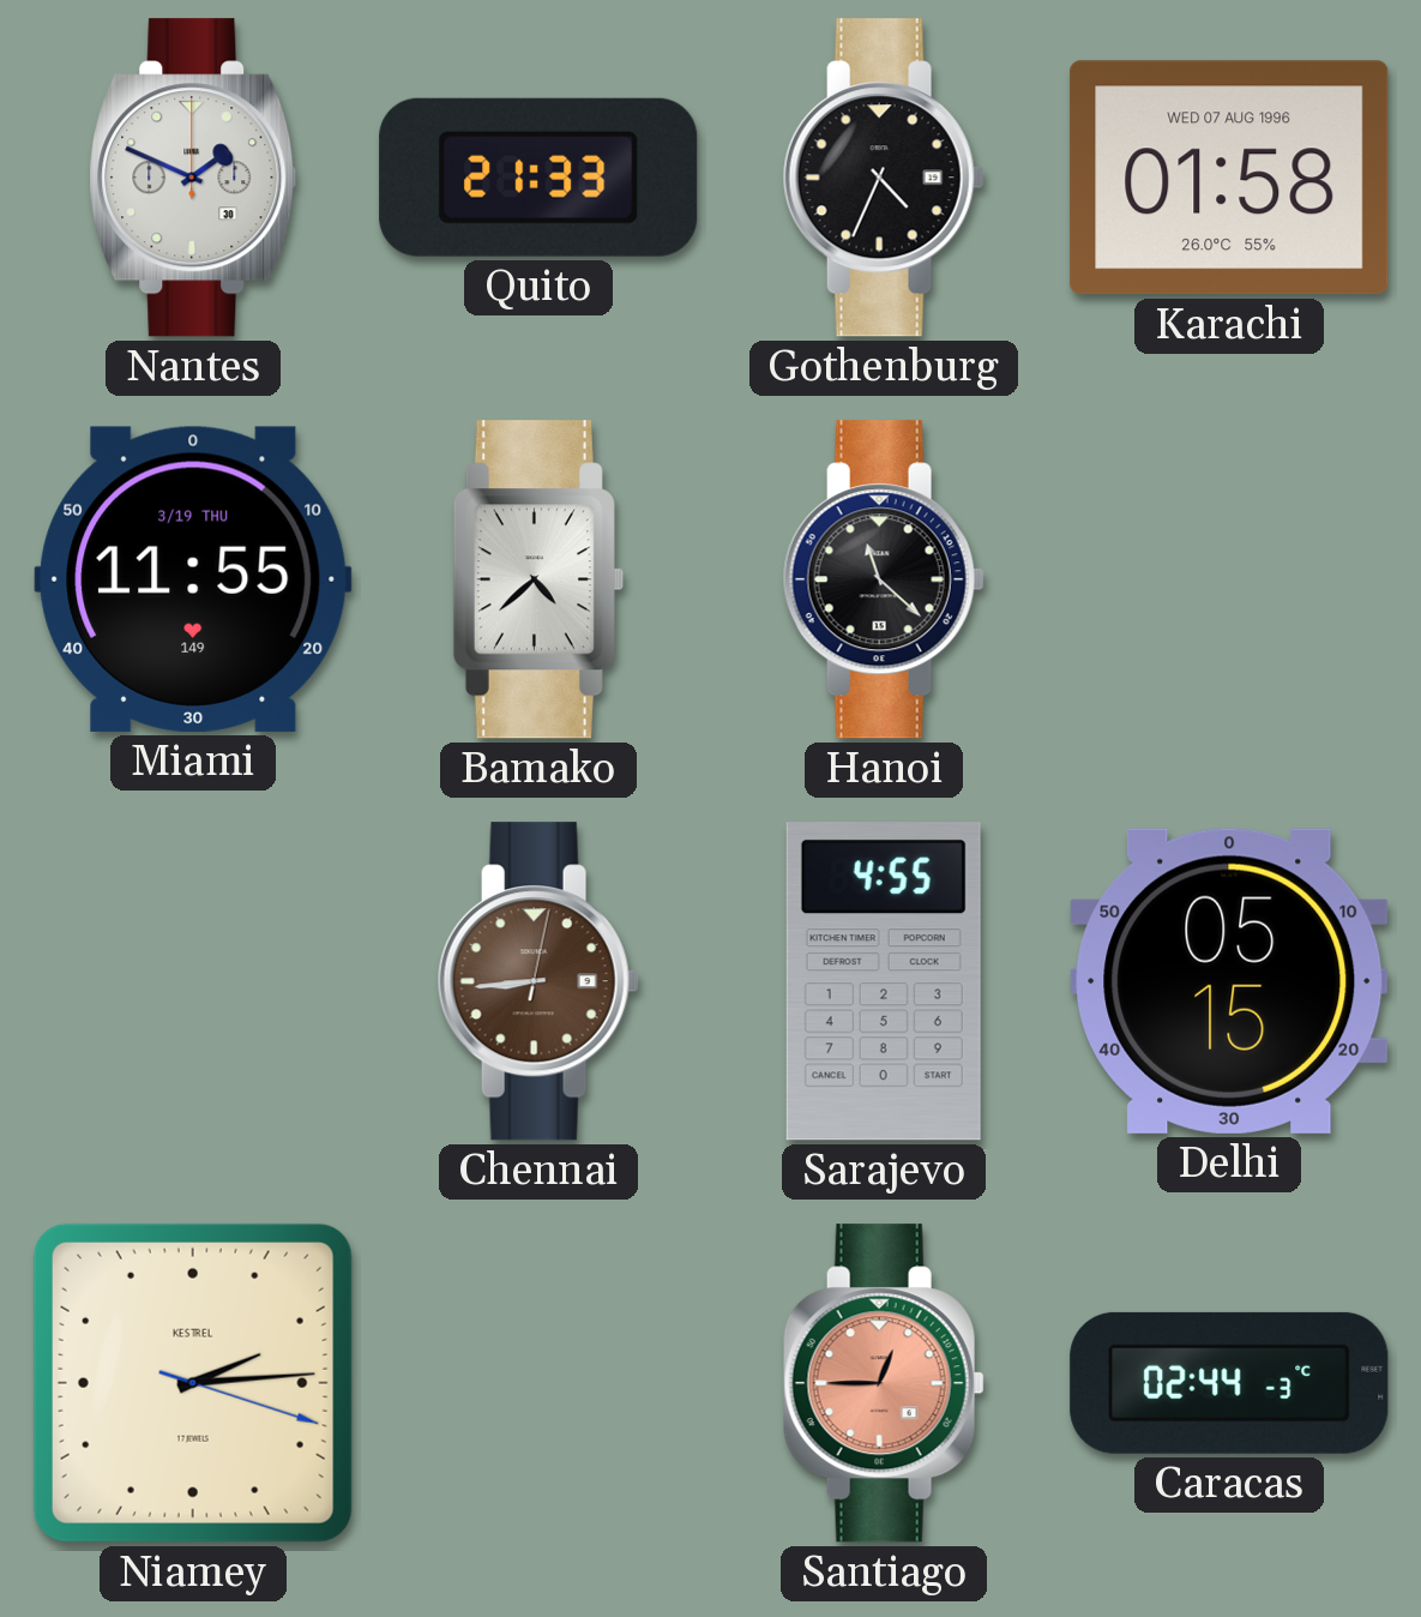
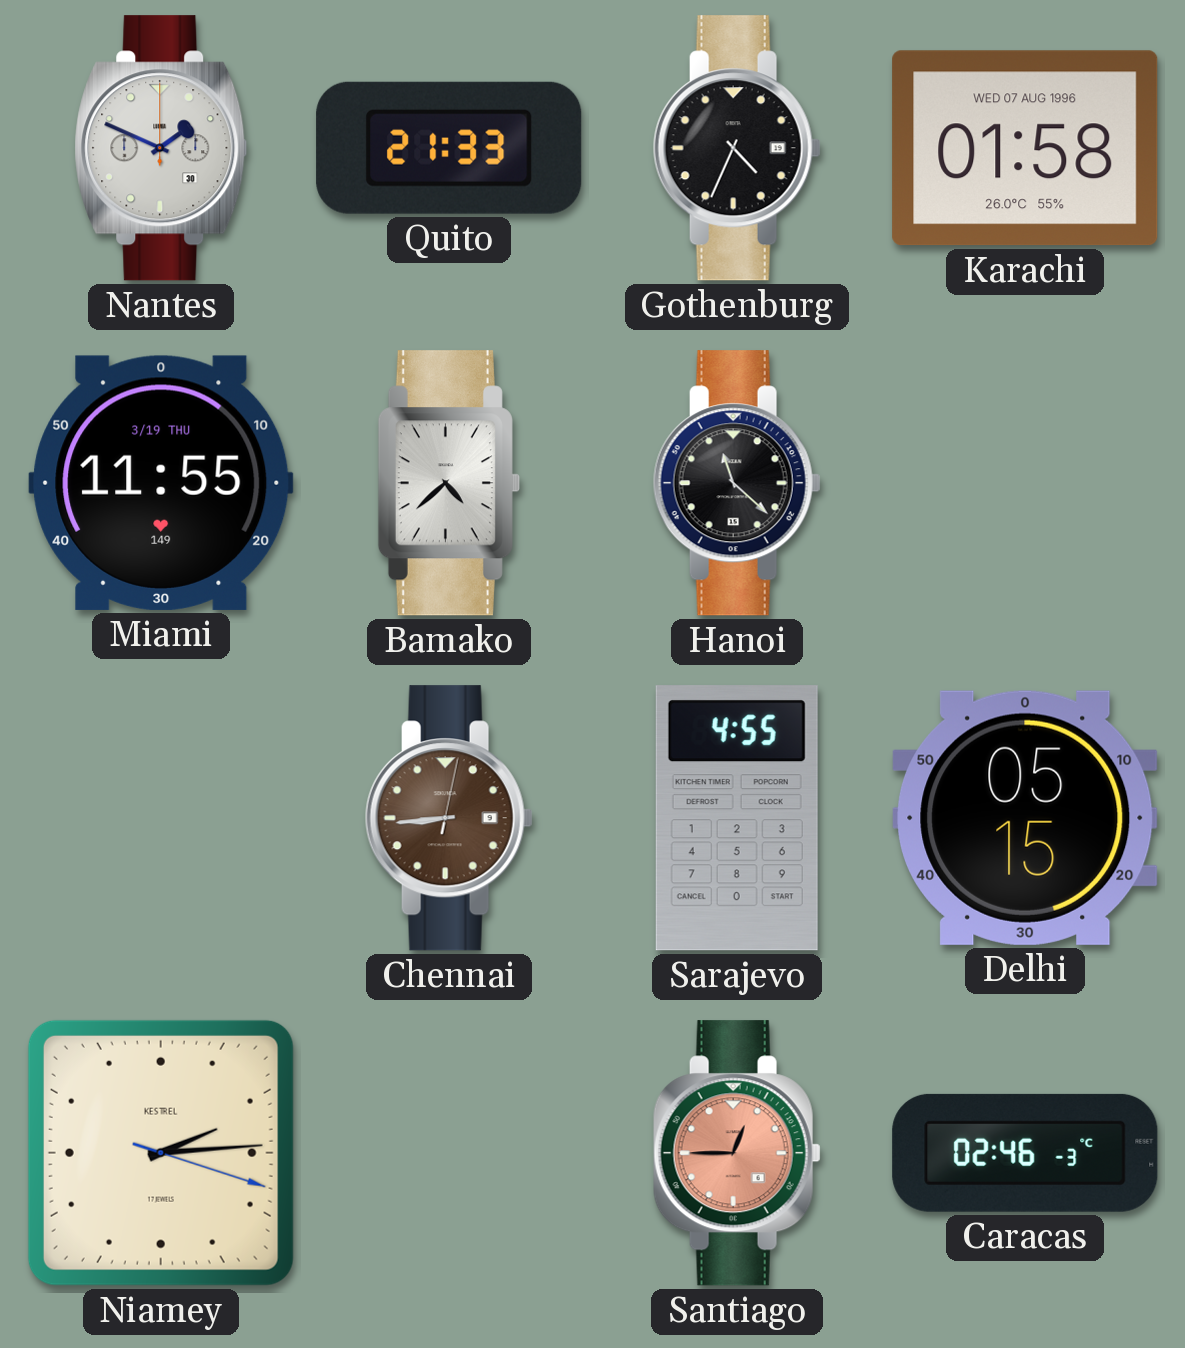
Caracas: 02:44 -> 02:46
